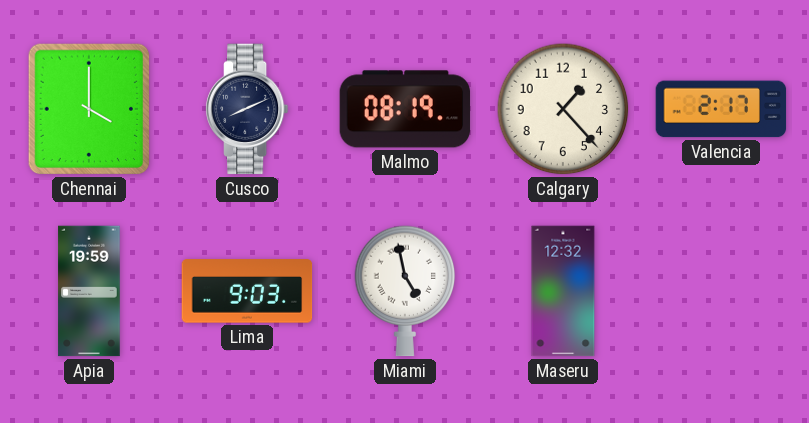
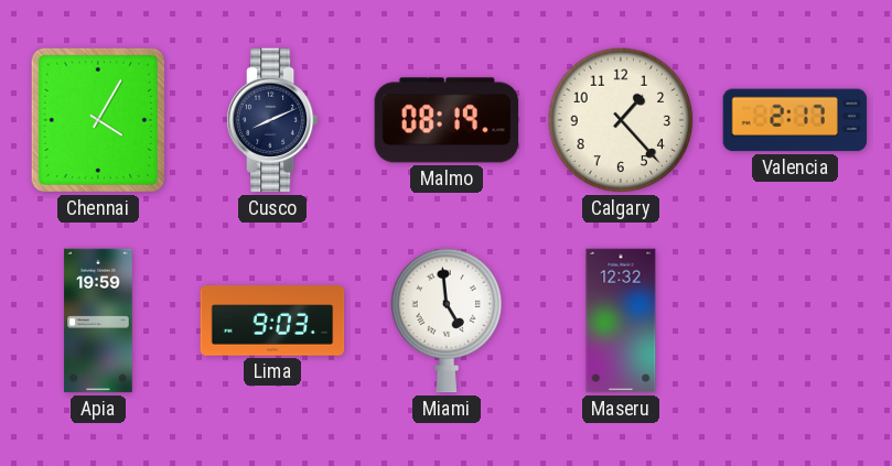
Chennai: 4:00 -> 4:05
Miami: 4:58 -> 4:59
